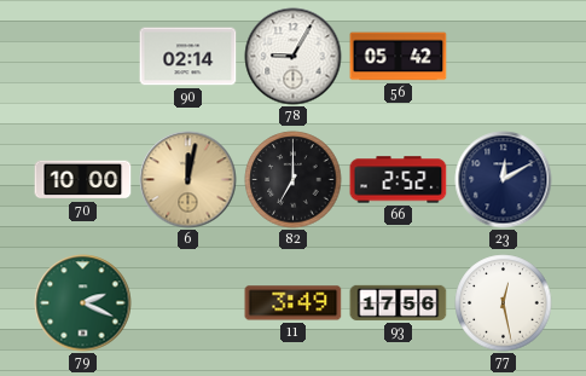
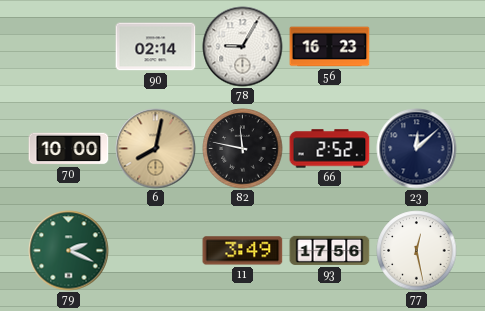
56: 05:42 -> 16:23
6: 12:02 -> 8:02
82: 7:00 -> 11:47
23: 12:10 -> 12:08
